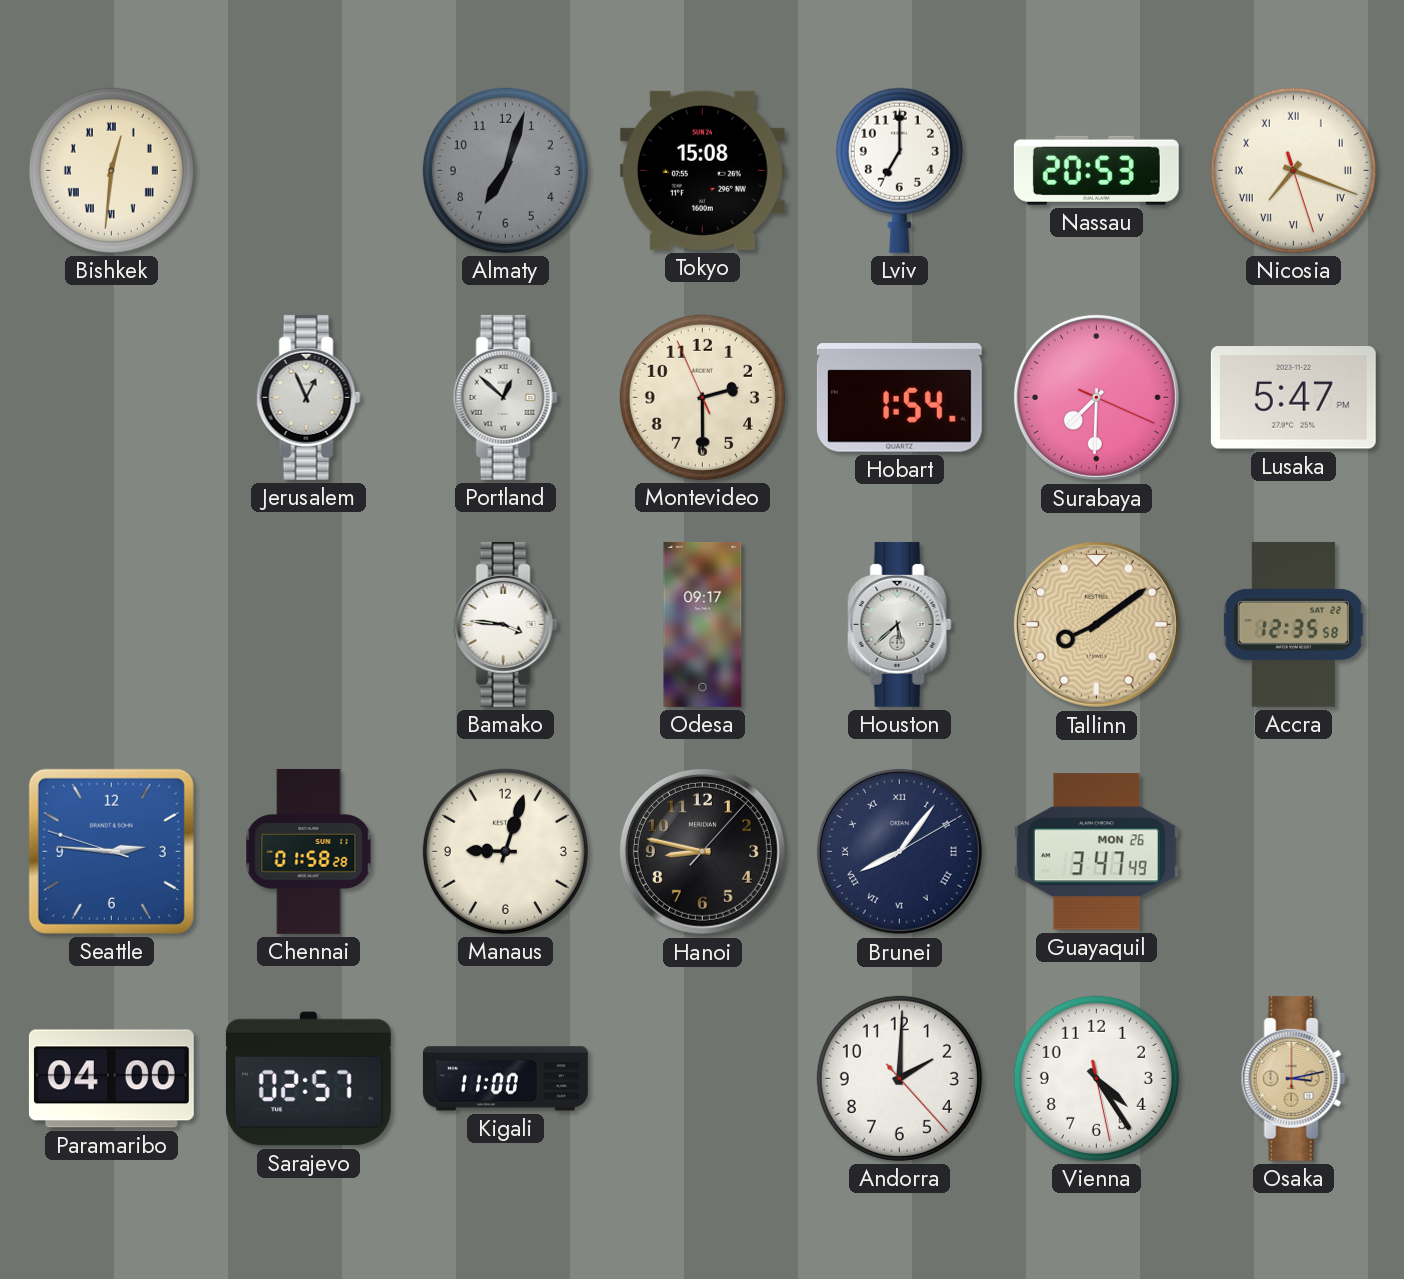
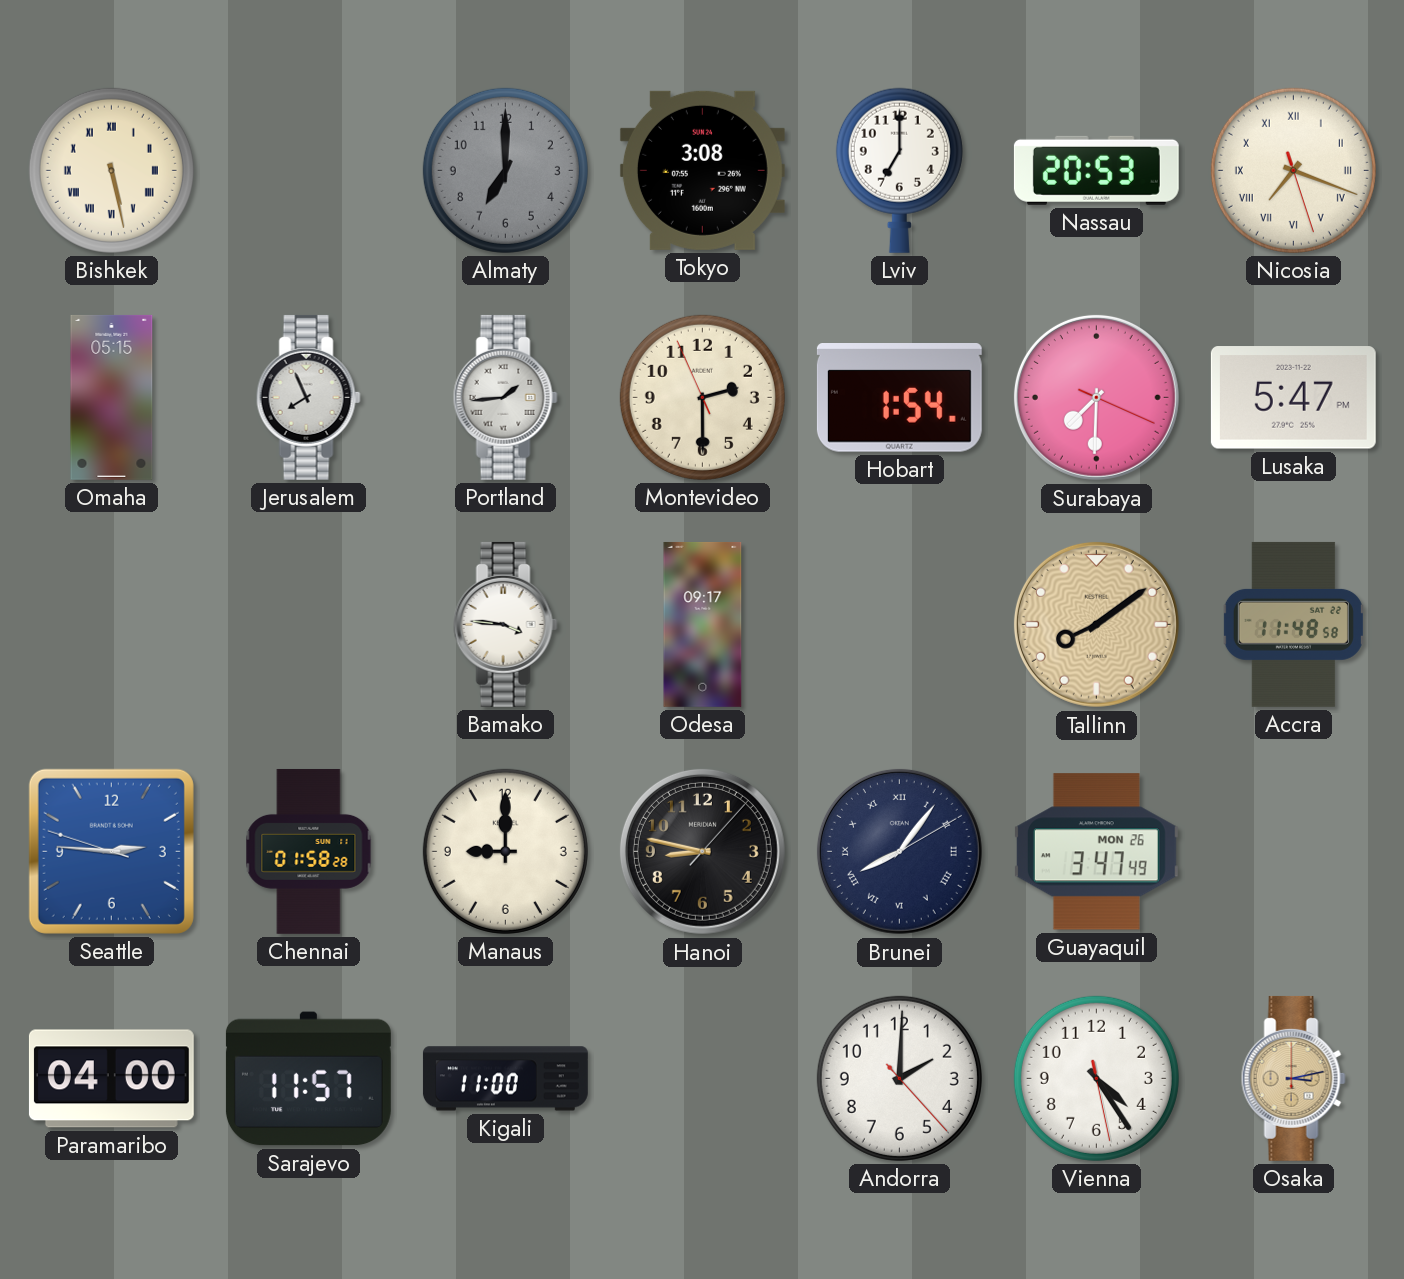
Bishkek: 12:31 -> 5:28
Almaty: 7:03 -> 7:00
Tokyo: 15:08 -> 3:08
Omaha: none -> 05:15
Jerusalem: 12:56 -> 7:56
Portland: 12:52 -> 1:44
Houston: 5:38 -> none
Accra: 12:35 -> 11:48
Manaus: 9:03 -> 9:00
Sarajevo: 02:57 -> 11:57
